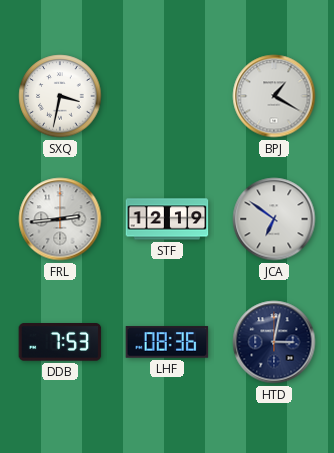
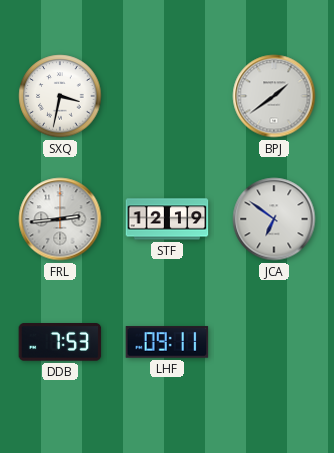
BPJ: 1:20 -> 1:39
LHF: 08:36 -> 09:11
HTD: 3:02 -> none
